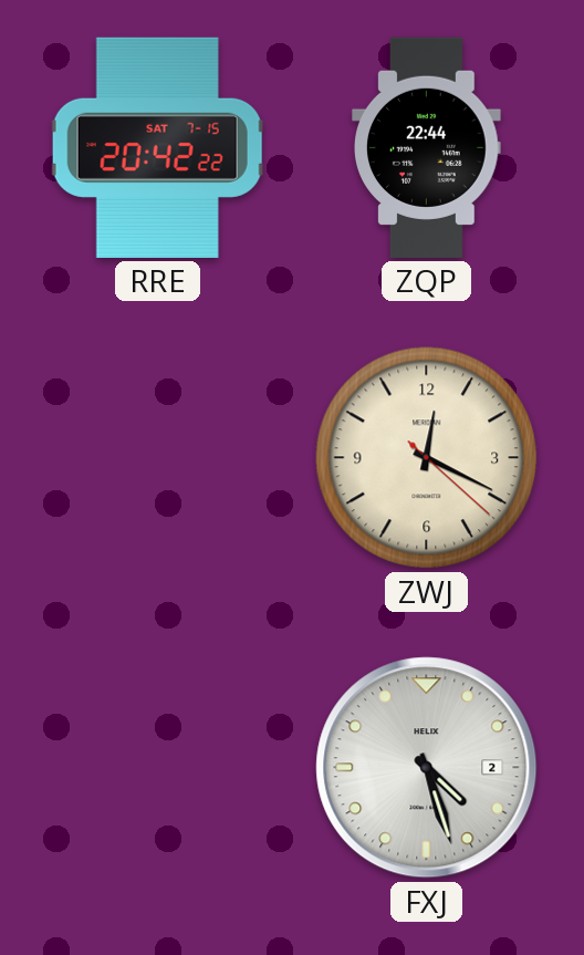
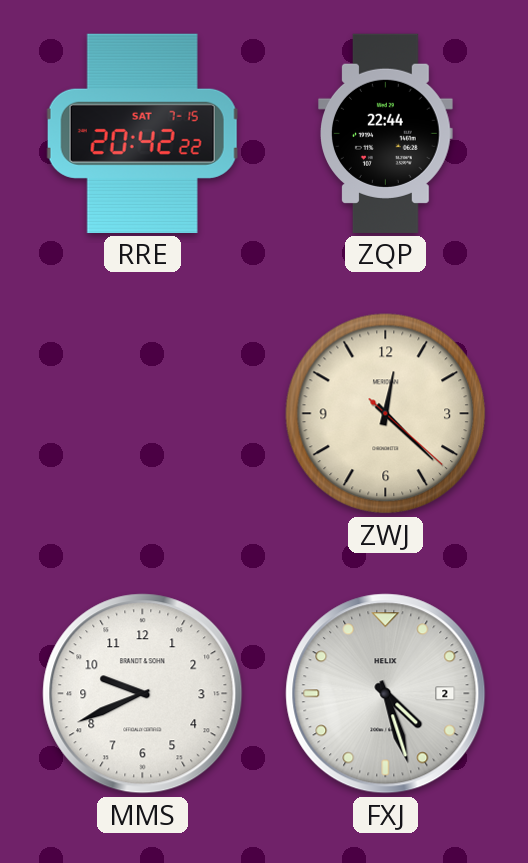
ZWJ: 12:19 -> 12:22
MMS: none -> 9:41
